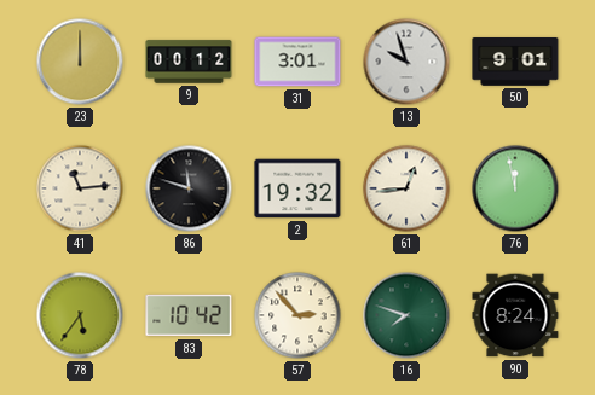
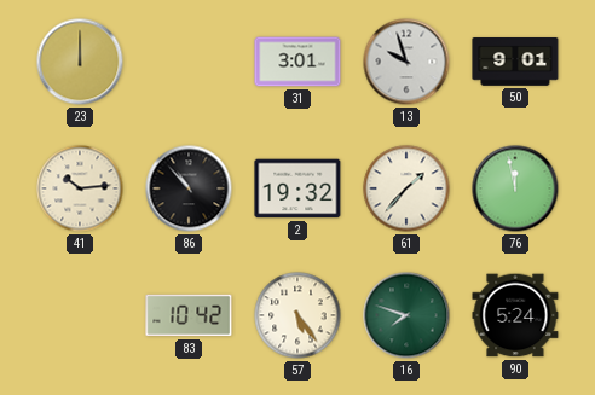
9: 00:12 -> none
41: 11:14 -> 10:14
86: 11:48 -> 10:53
61: 12:44 -> 1:37
78: 5:36 -> none
57: 2:53 -> 5:24
90: 8:24 -> 5:24
